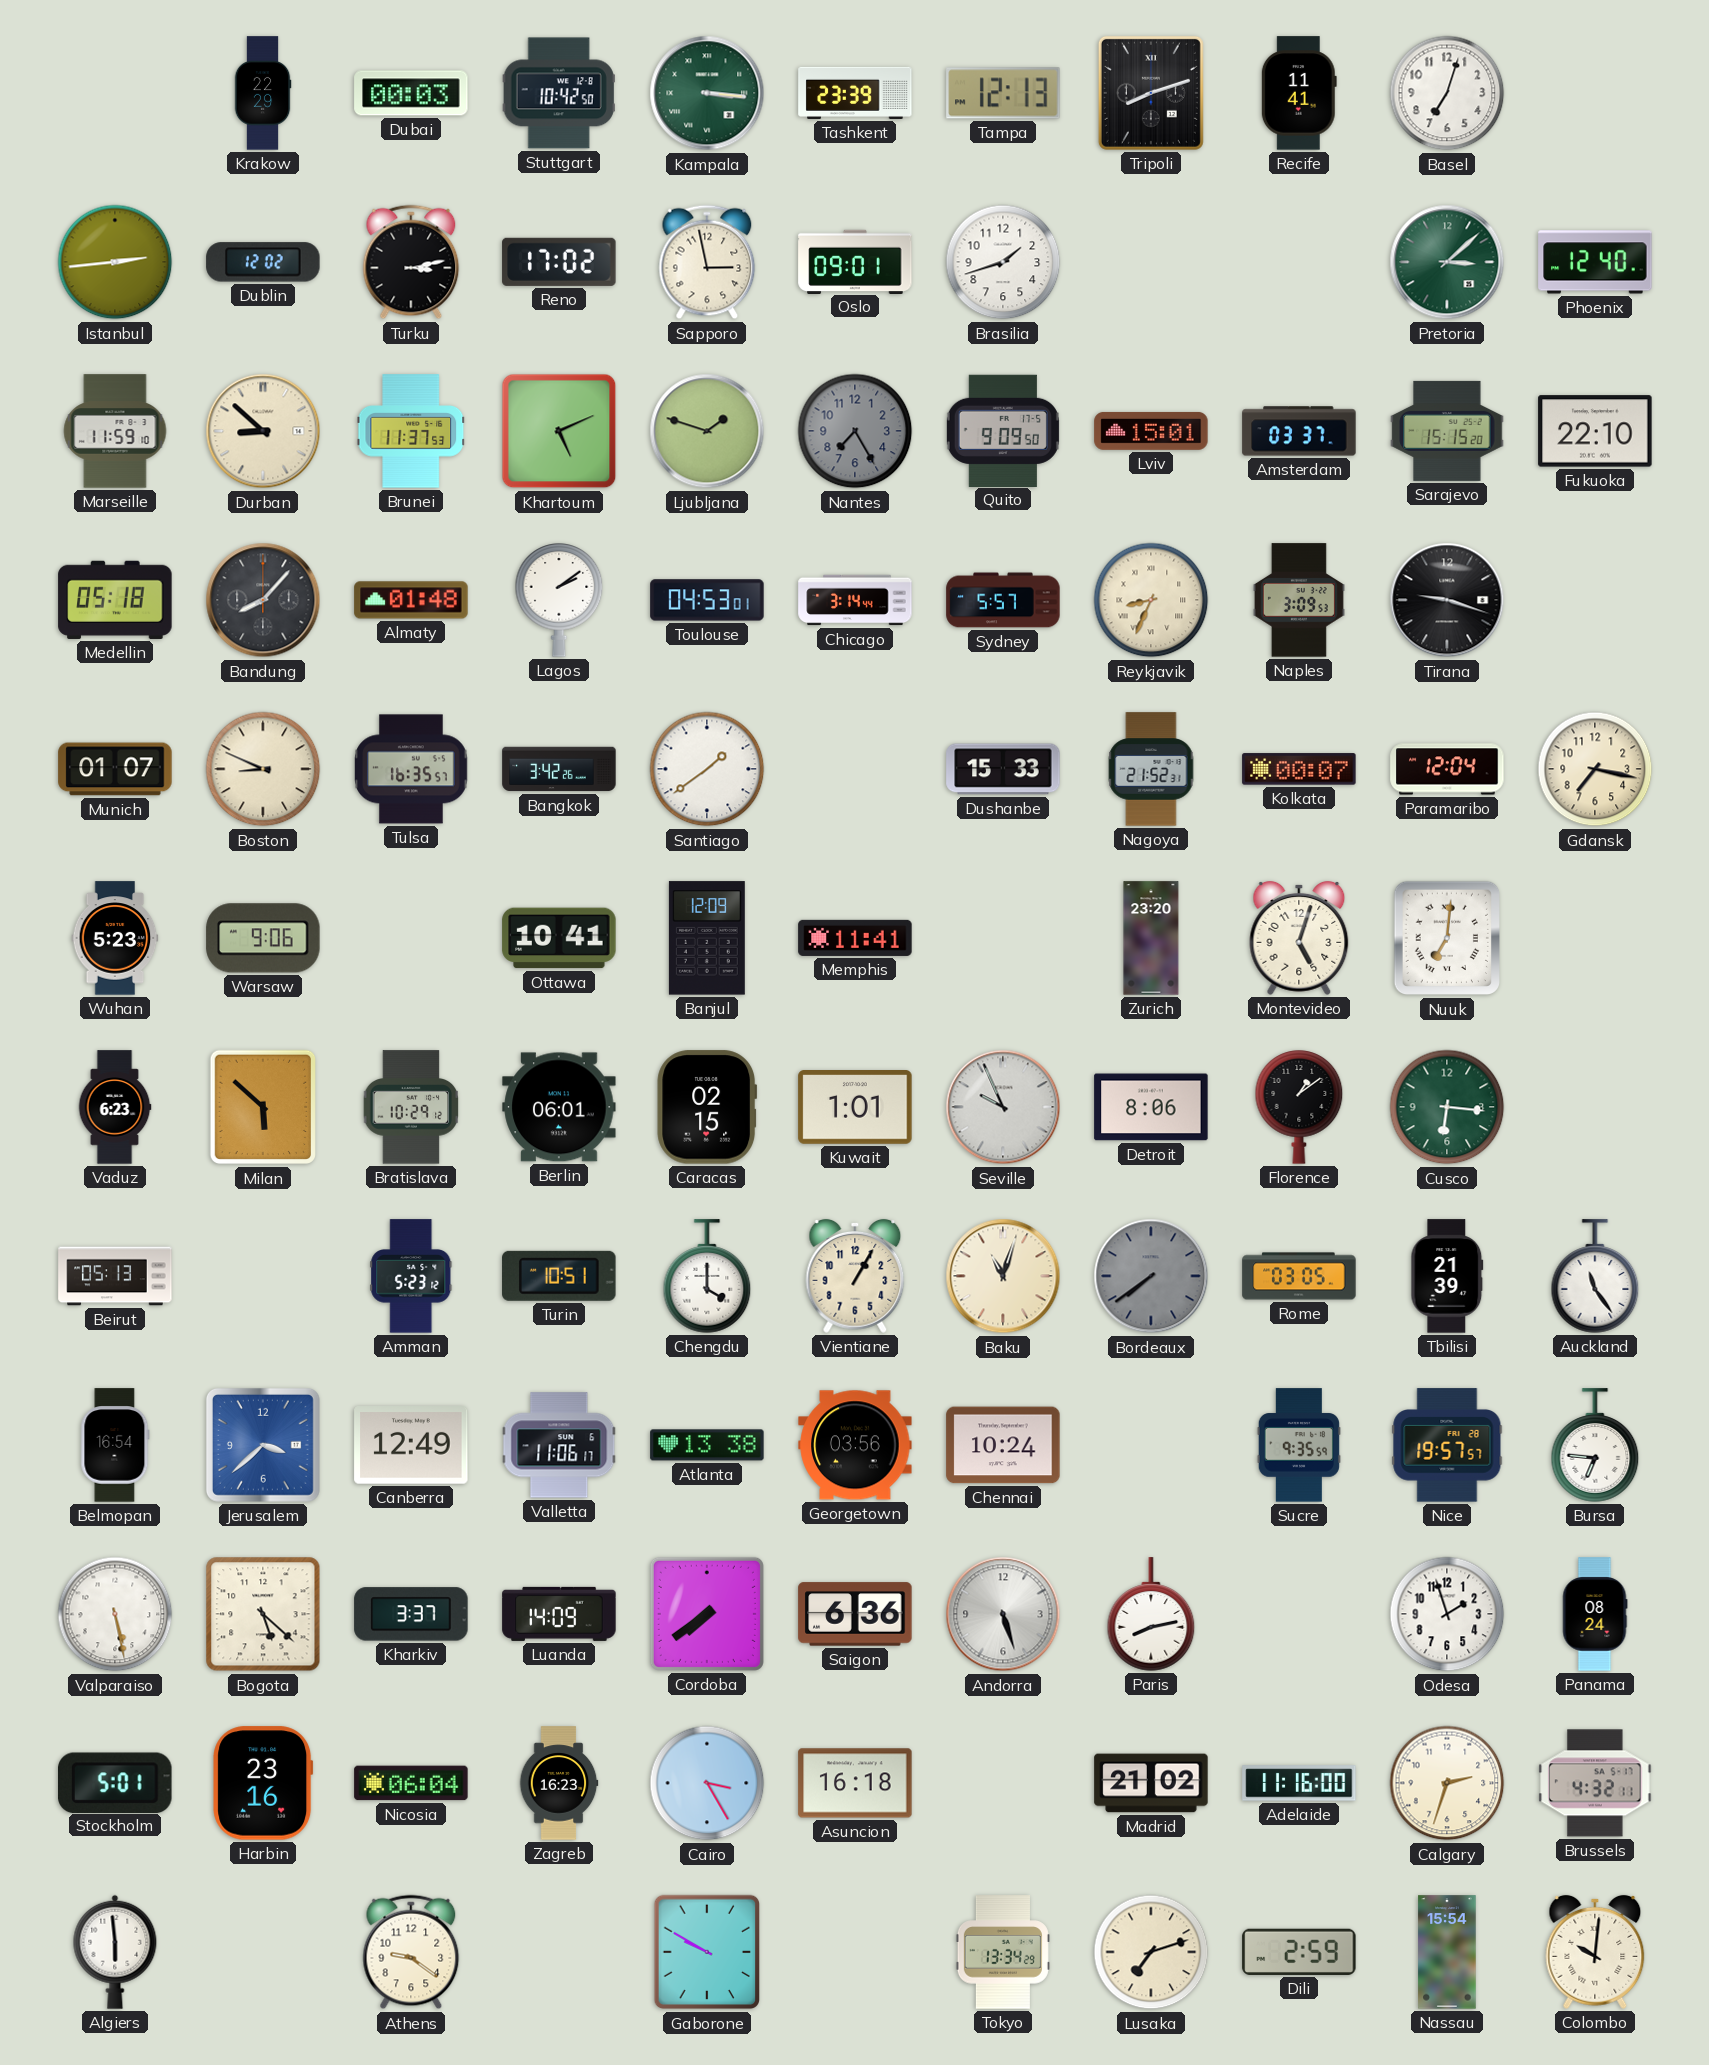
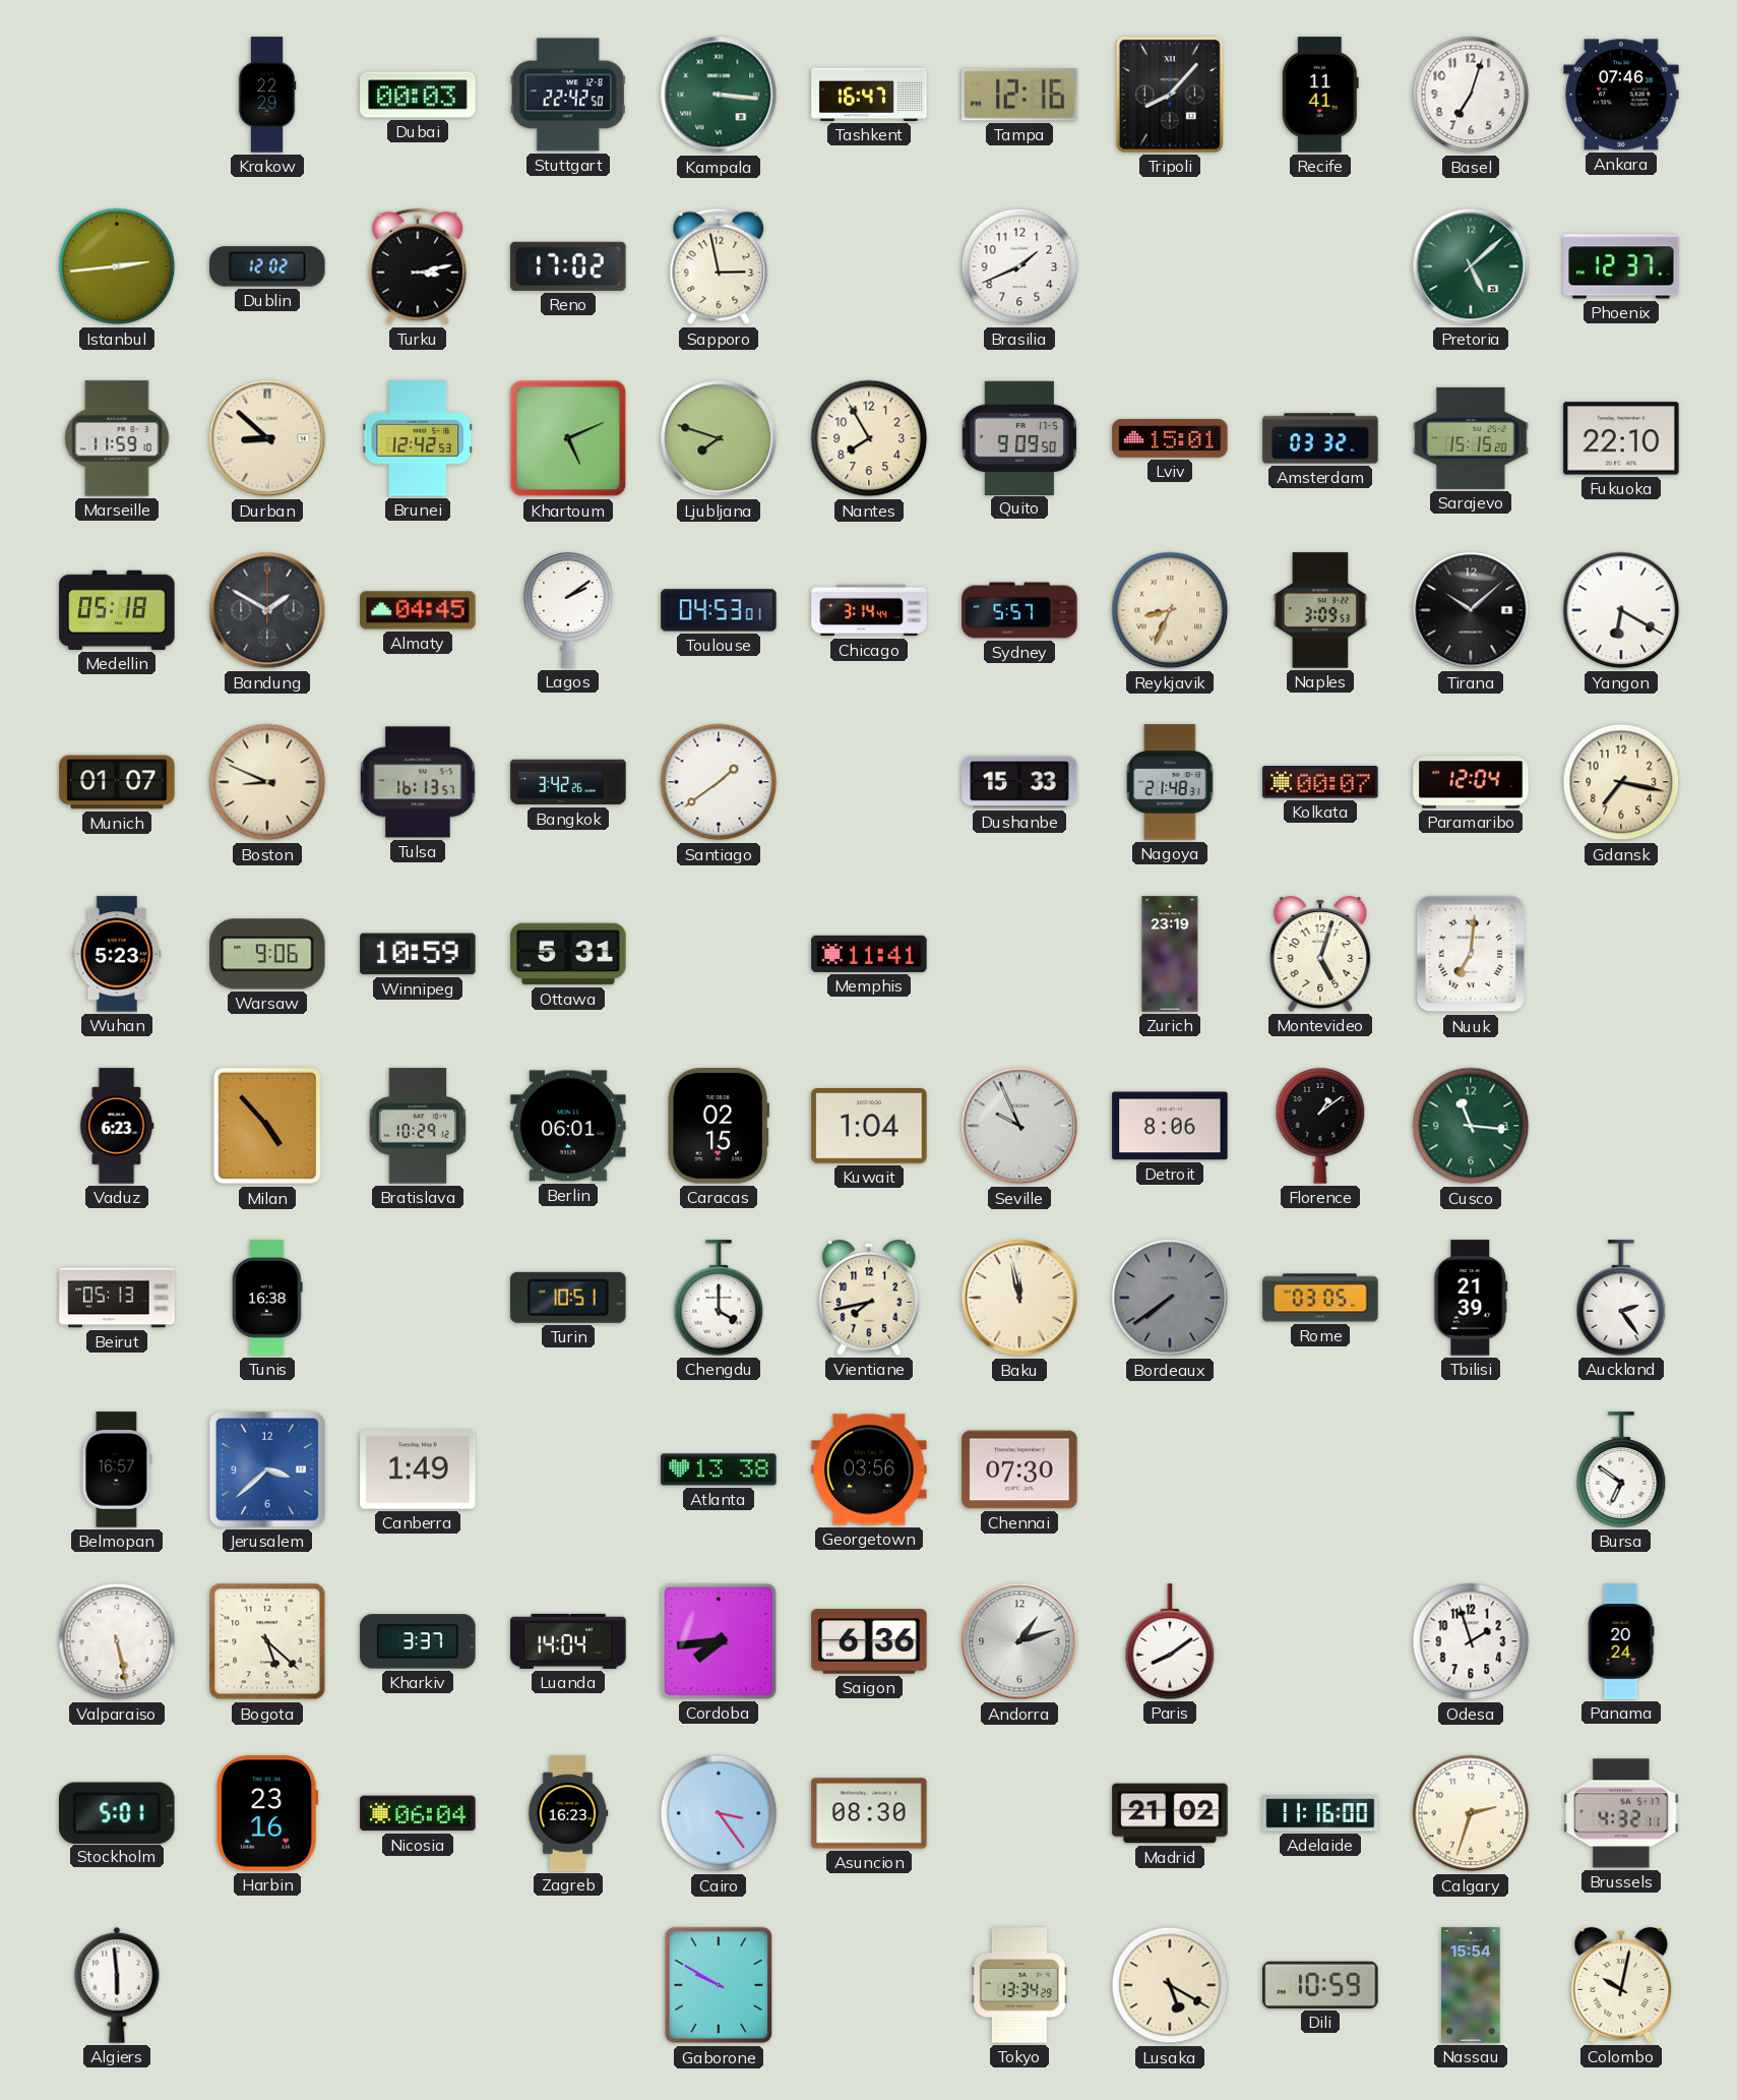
Stuttgart: 10:42 -> 22:42
Tashkent: 23:39 -> 16:47
Tampa: 12:13 -> 12:16
Tripoli: 8:12 -> 8:07
Ankara: none -> 07:46
Oslo: 09:01 -> none
Brasilia: 1:42 -> 1:41
Pretoria: 3:08 -> 5:08
Phoenix: 12:40 -> 12:37
Brunei: 11:37 -> 12:42
Ljubljana: 1:48 -> 7:48
Nantes: 7:25 -> 7:55
Nantes dial: grey -> cream
Amsterdam: 03:37 -> 03:32
Bandung: 8:07 -> 1:50
Almaty: 01:48 -> 04:45
Tirana: 9:18 -> 10:08
Yangon: none -> 6:20
Tulsa: 16:35 -> 16:13
Nagoya: 21:52 -> 21:48
Winnipeg: none -> 10:59
Ottawa: 10:41 -> 5:31
Banjul: 12:09 -> none
Zurich: 23:20 -> 23:19
Milan: 5:52 -> 4:53
Kuwait: 1:01 -> 1:04
Cusco: 6:16 -> 11:16
Tunis: none -> 16:38
Amman: 5:23 -> none
Vientiane: 1:05 -> 7:43
Baku: 11:03 -> 11:58
Auckland: 11:24 -> 2:24
Belmopan: 16:54 -> 16:57
Canberra: 12:49 -> 1:49
Valletta: 11:06 -> none
Chennai: 10:24 -> 07:30
Sucre: 9:35 -> none
Nice: 19:57 -> none
Bursa: 6:46 -> 6:51
Luanda: 14:09 -> 14:04
Cordoba: 7:39 -> 7:44
Andorra: 5:27 -> 1:12
Paris: 8:13 -> 8:09
Panama: 08:24 -> 20:24
Cairo: 3:25 -> 3:24
Asuncion: 16:18 -> 08:30
Athens: 9:21 -> none
Lusaka: 7:12 -> 5:20
Dili: 2:59 -> 10:59
Colombo: 10:01 -> 10:02
